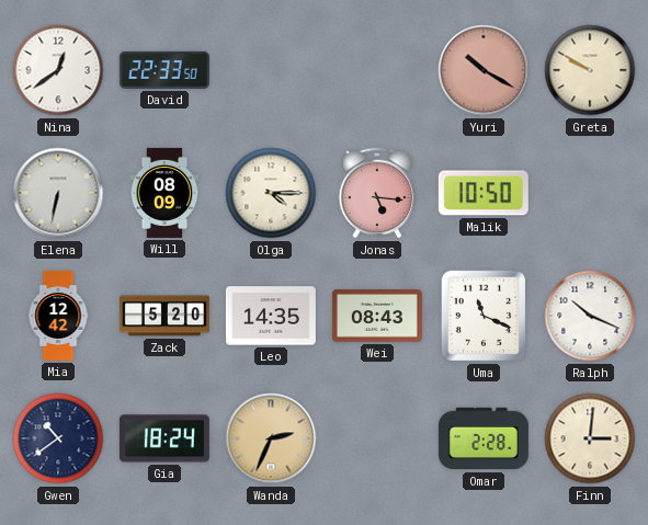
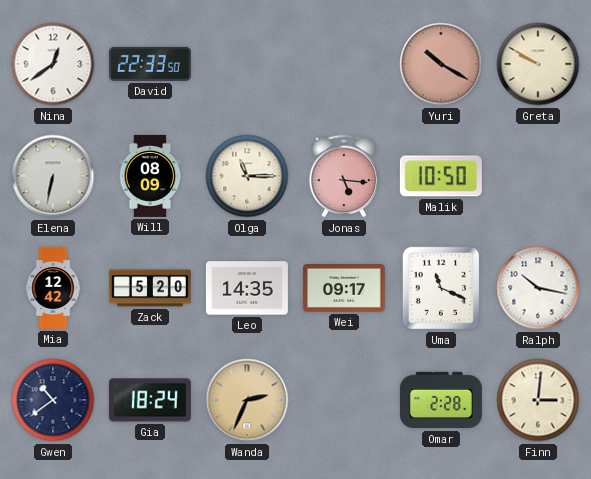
Olga: 4:15 -> 11:15
Wei: 08:43 -> 09:17
Ralph: 10:19 -> 10:17
